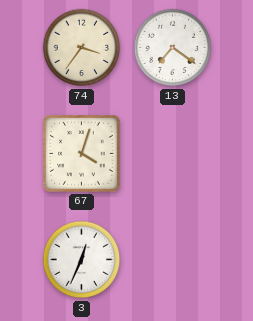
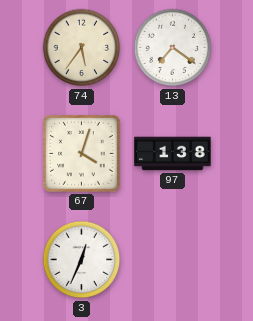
74: 3:36 -> 5:36
97: none -> 1:38
